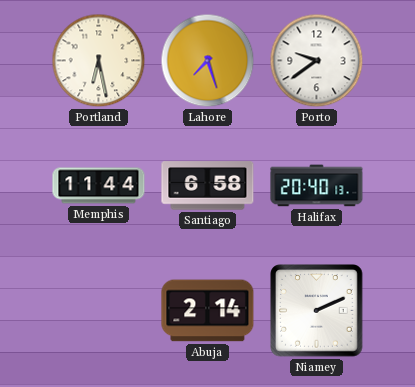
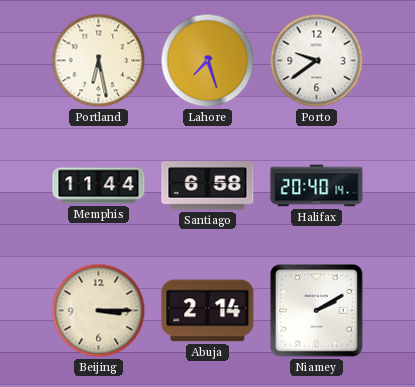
Halifax: 20:40:13 -> 20:40:14
Beijing: none -> 3:15
Niamey: 2:11 -> 2:10
